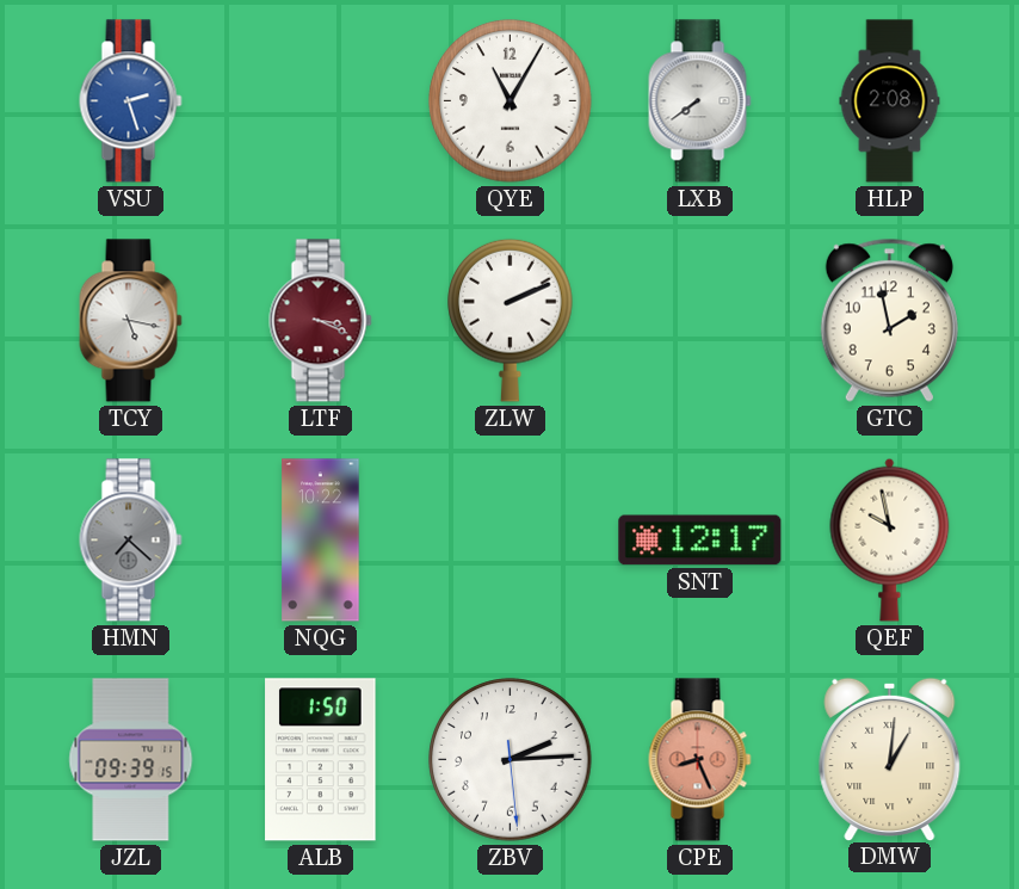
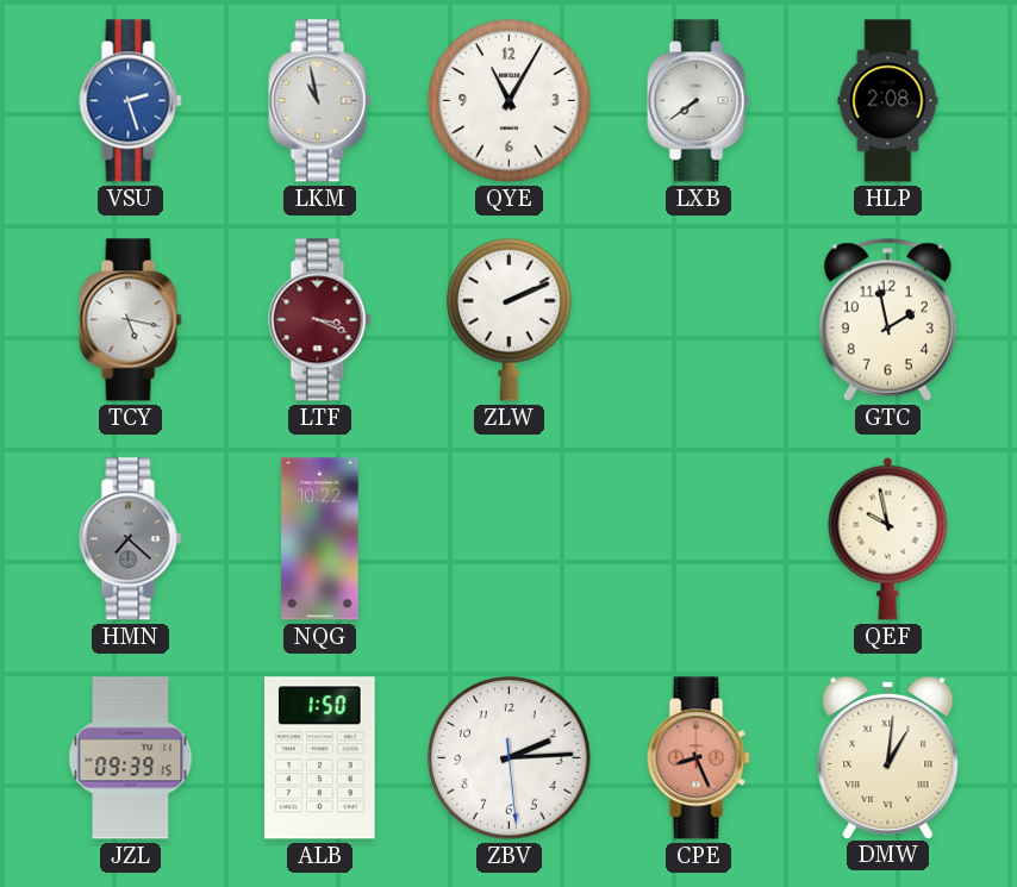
LKM: none -> 10:58
SNT: 12:17 -> none
